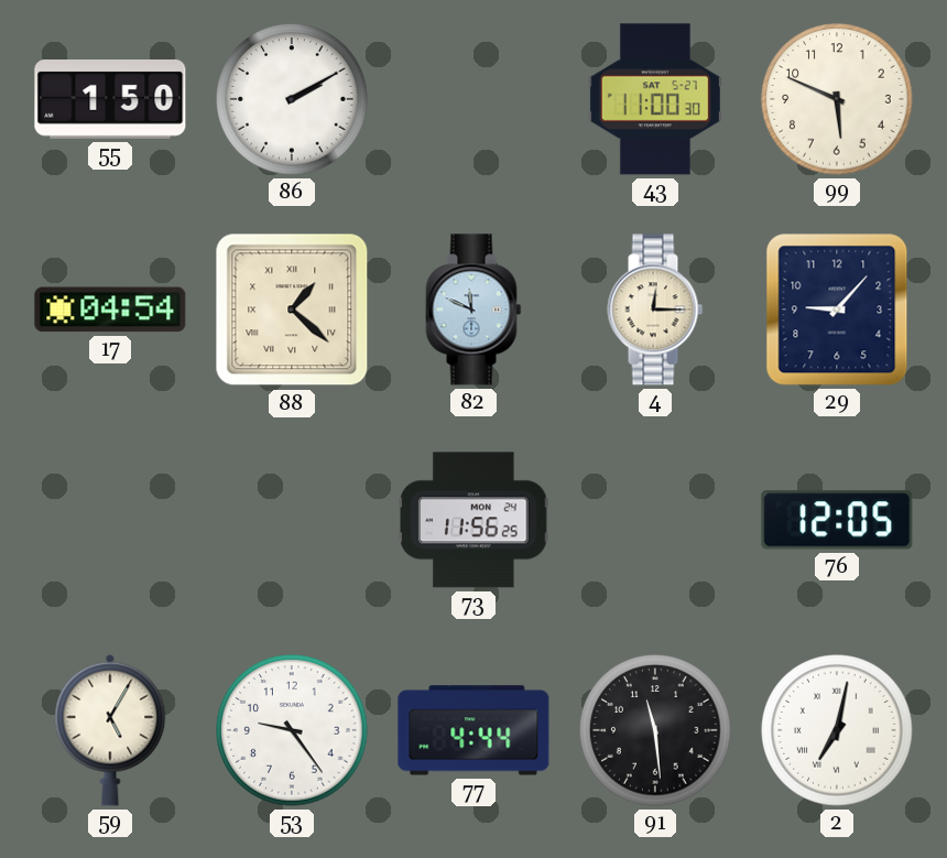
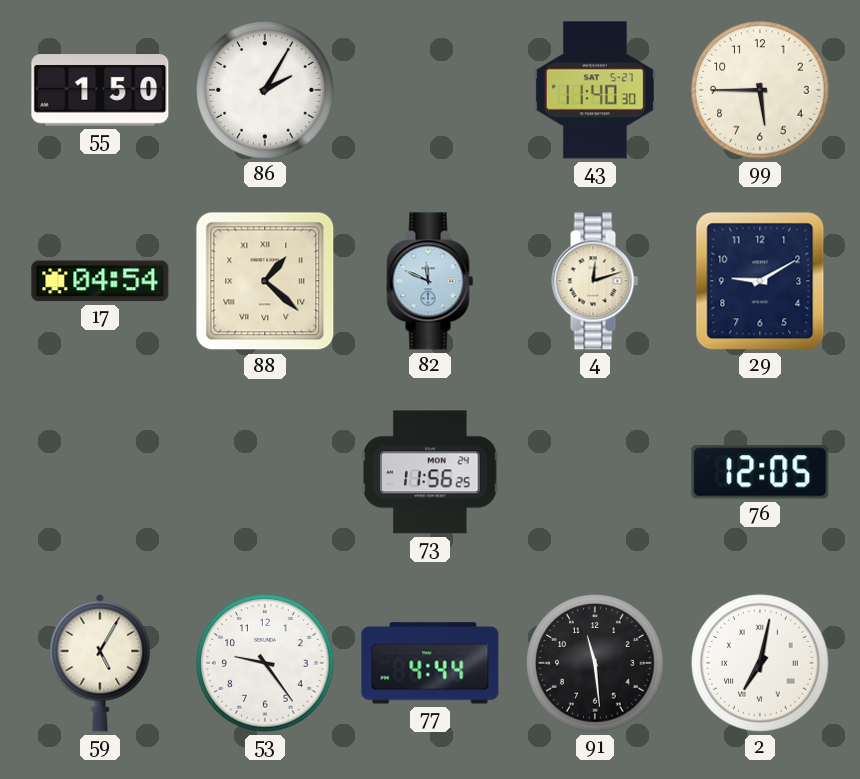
86: 2:10 -> 2:05
43: 11:00 -> 11:40
99: 5:49 -> 5:45
4: 12:15 -> 12:12
29: 9:07 -> 9:10
